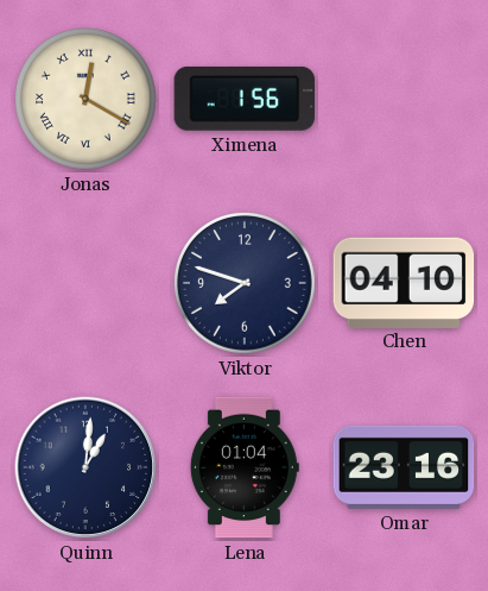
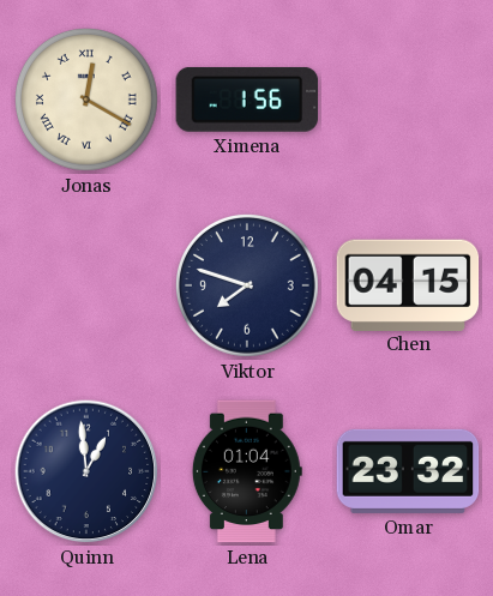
Chen: 04:10 -> 04:15
Quinn: 1:01 -> 12:59
Omar: 23:16 -> 23:32
